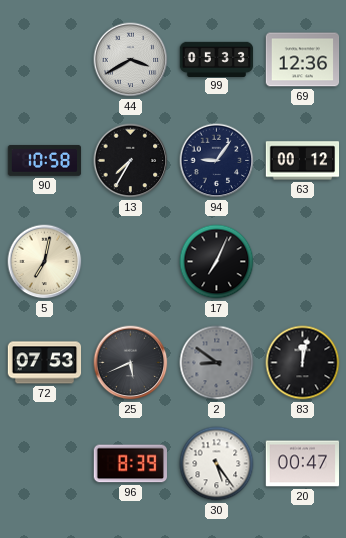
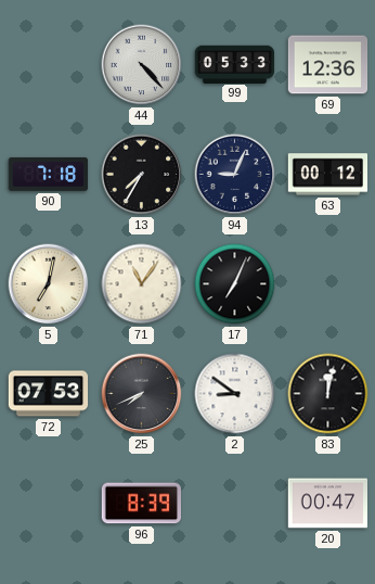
44: 3:40 -> 4:23
90: 10:58 -> 7:18
94: 9:06 -> 9:04
71: none -> 11:06
25: 5:41 -> 7:41
2 dial: grey -> white
30: 5:24 -> none
